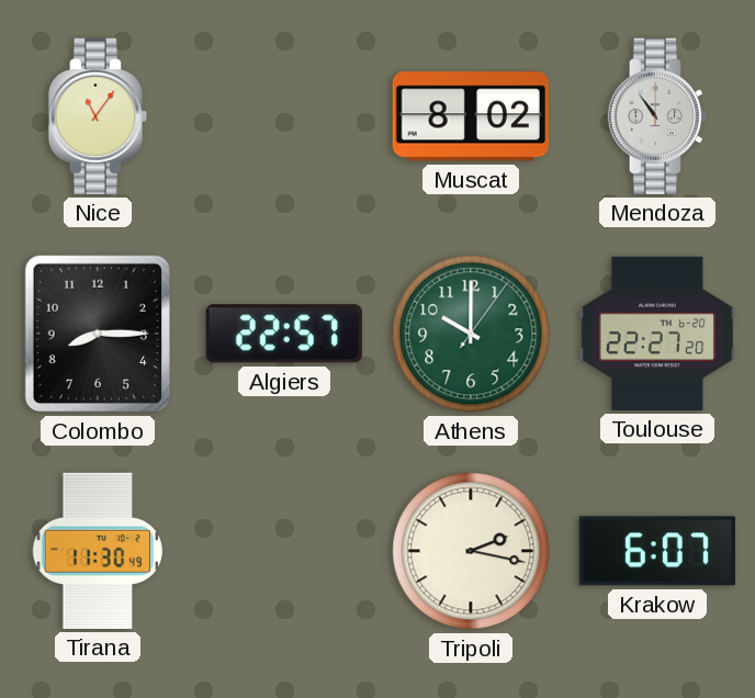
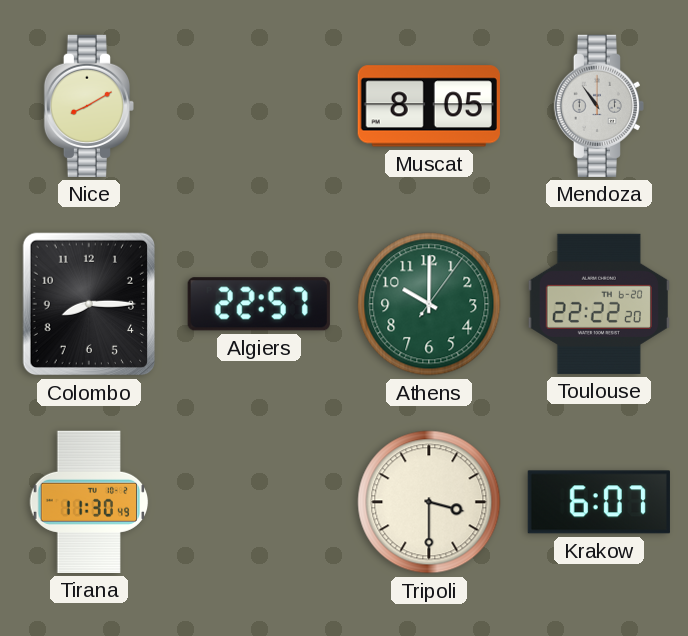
Nice: 11:06 -> 8:10
Muscat: 8:02 -> 8:05
Toulouse: 22:27 -> 22:22
Tripoli: 2:17 -> 3:30
